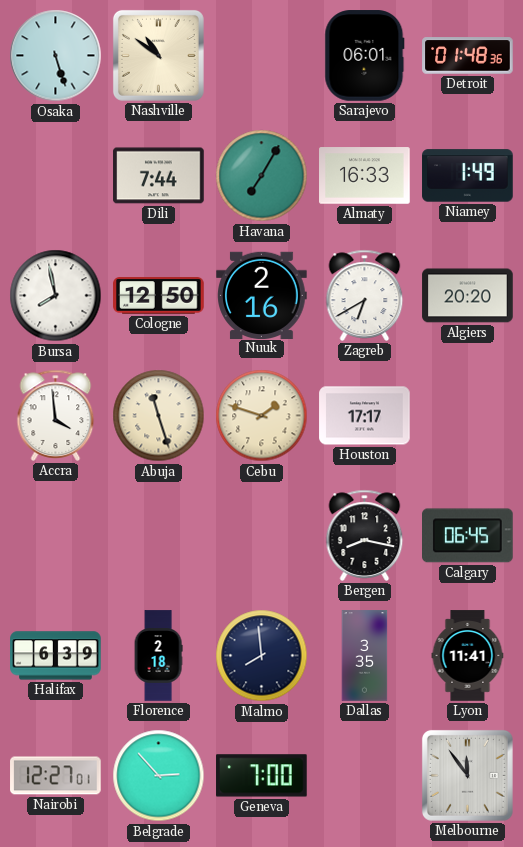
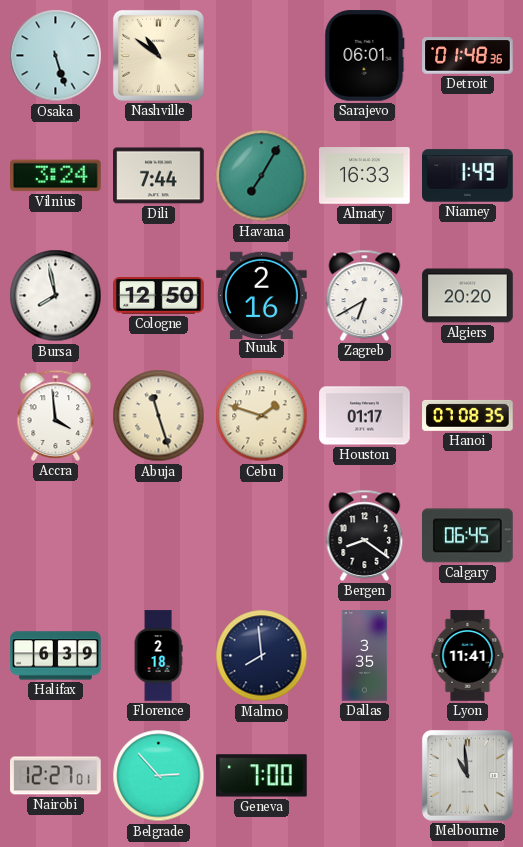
Vilnius: none -> 3:24
Houston: 17:17 -> 01:17
Hanoi: none -> 07:08
Bergen: 8:17 -> 8:21
Melbourne: 11:54 -> 10:59
